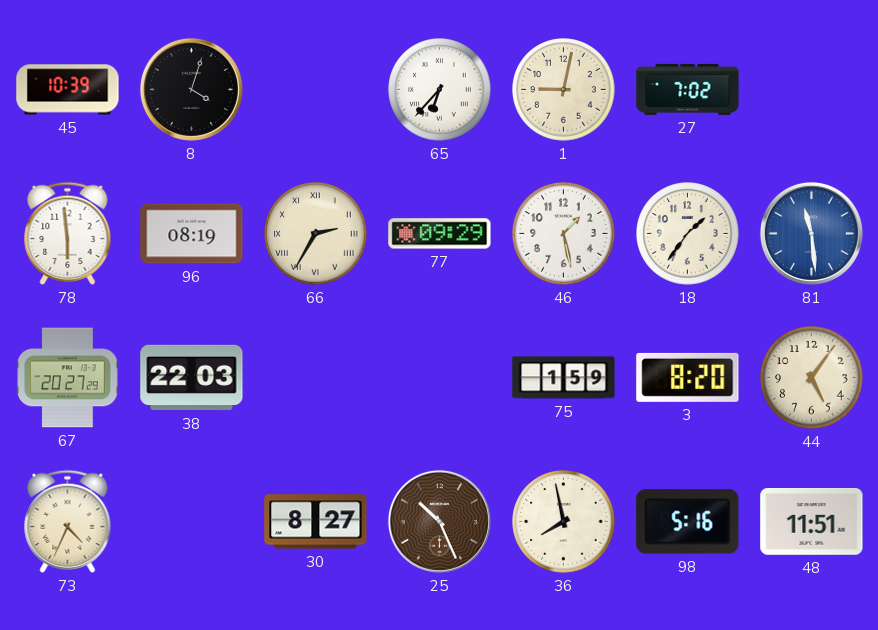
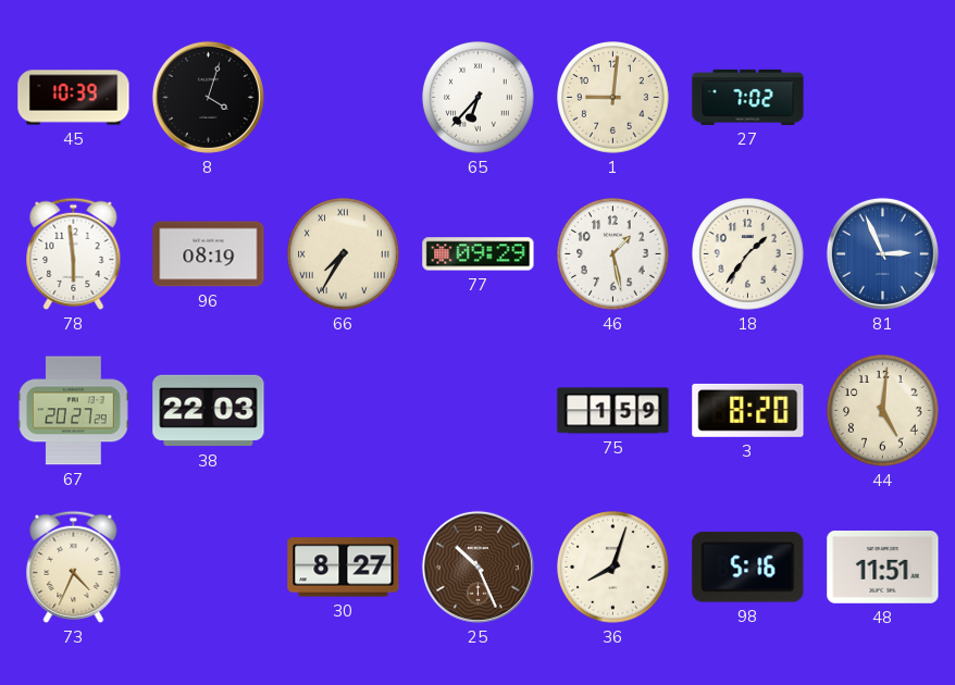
1: 9:02 -> 9:01
66: 2:35 -> 7:35
81: 11:29 -> 2:56
44: 5:06 -> 5:01
36: 7:58 -> 8:03
